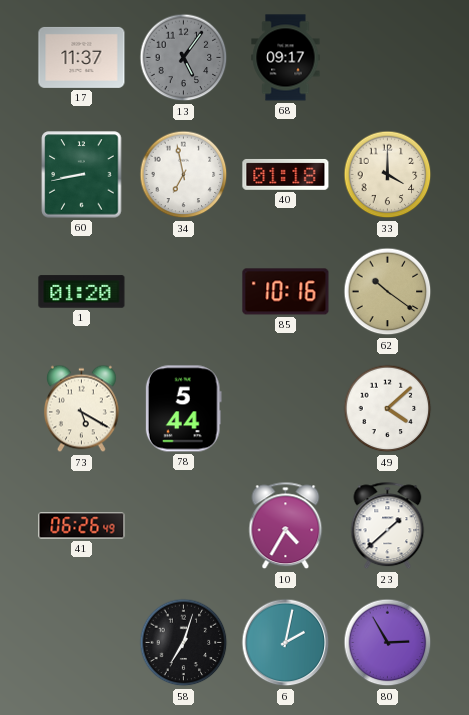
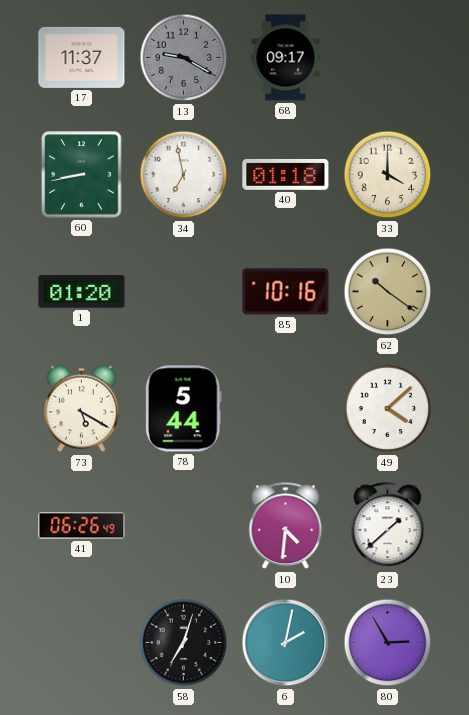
13: 5:06 -> 9:20
10: 4:35 -> 4:31
